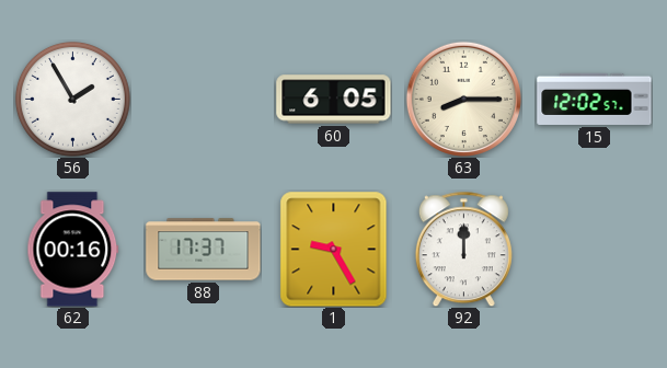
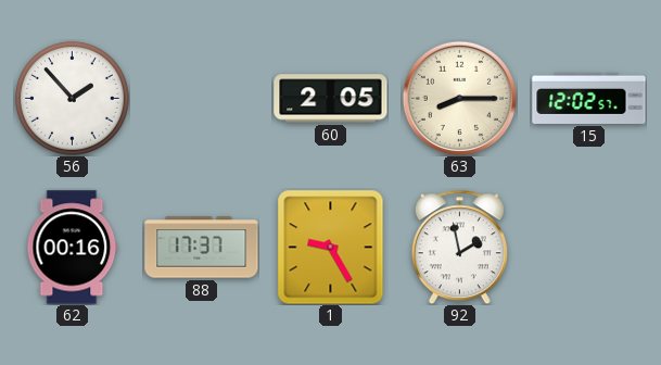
56: 1:55 -> 1:53
60: 6:05 -> 2:05
92: 12:00 -> 1:58
